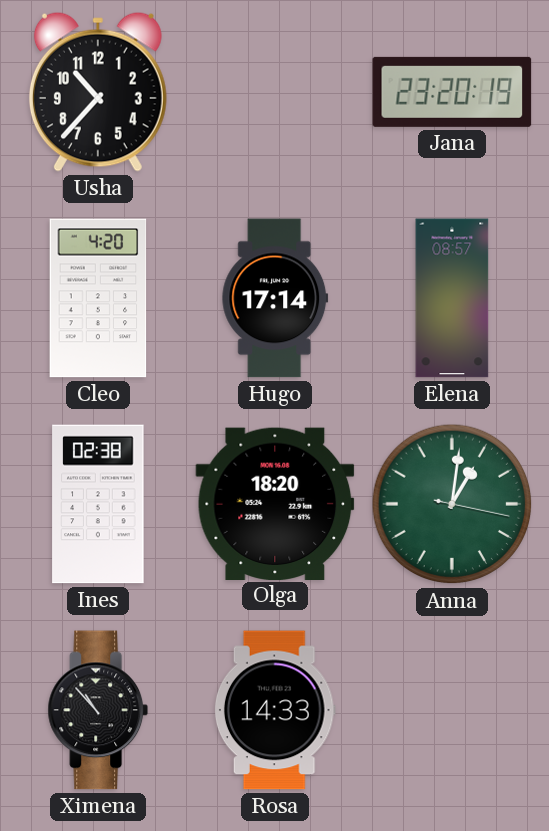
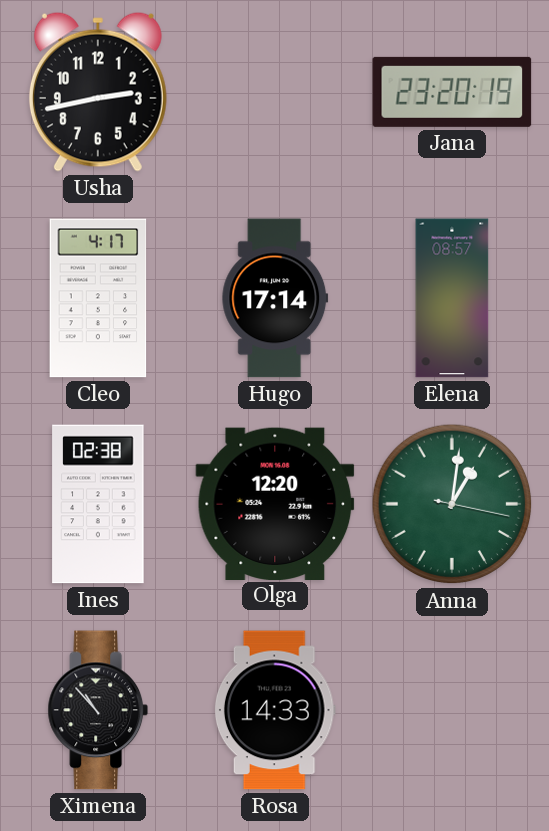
Usha: 10:37 -> 2:43
Cleo: 4:20 -> 4:17
Olga: 18:20 -> 12:20
